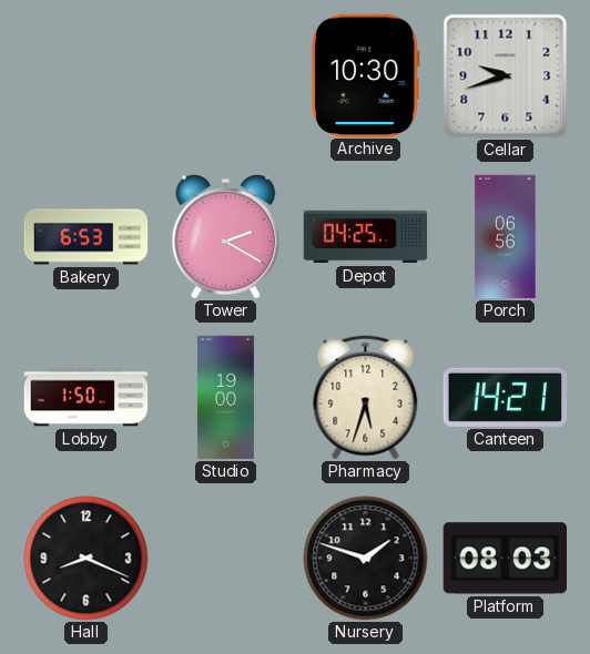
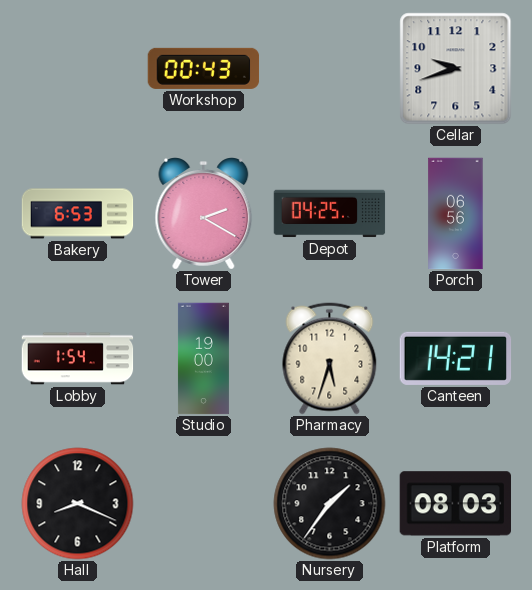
Workshop: none -> 00:43
Archive: 10:30 -> none
Lobby: 1:50 -> 1:54
Nursery: 1:48 -> 1:36
